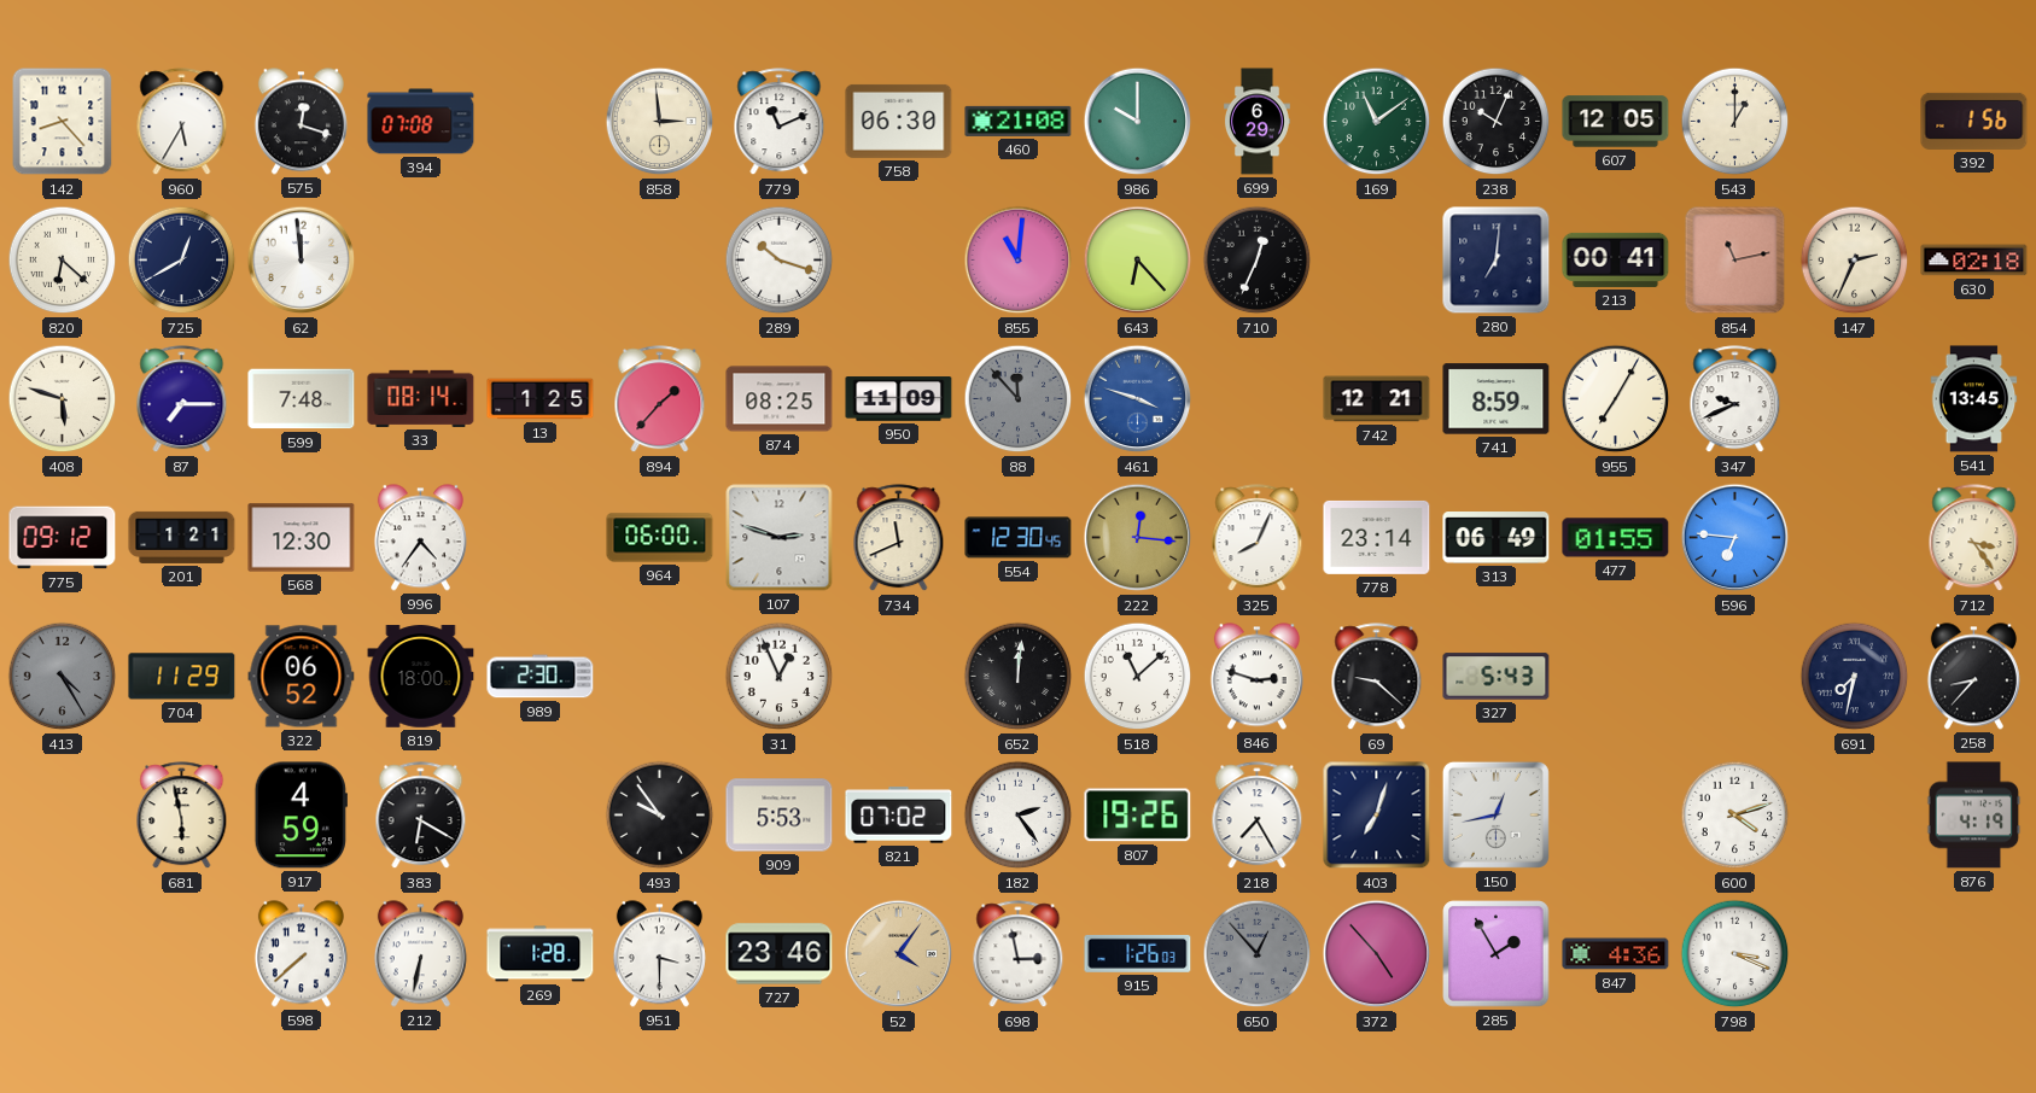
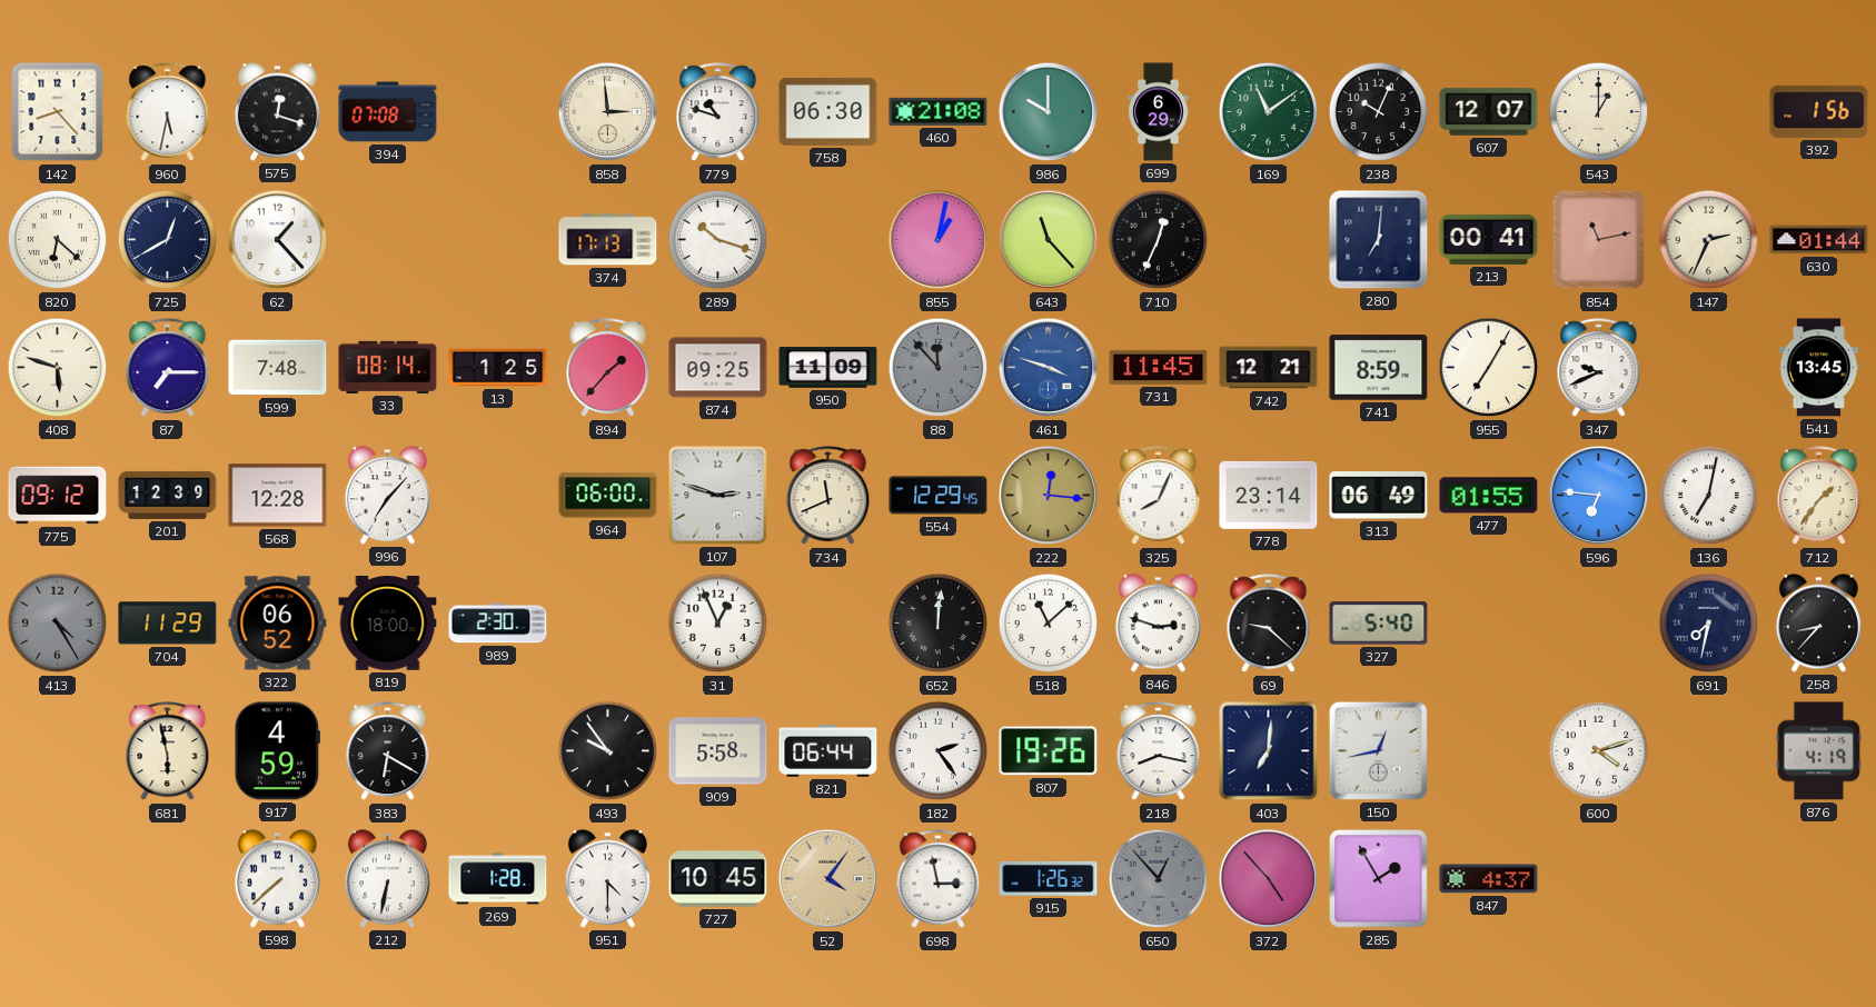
960: 5:35 -> 5:32
779: 11:11 -> 10:48
607: 12:05 -> 12:07
62: 11:59 -> 1:23
374: none -> 17:13
855: 11:01 -> 1:02
643: 6:23 -> 11:23
630: 02:18 -> 01:44
874: 08:25 -> 09:25
731: none -> 11:45
201: 1:21 -> 12:39
568: 12:30 -> 12:28
996: 4:36 -> 7:07
554: 12:30 -> 12:29
136: none -> 7:02
712: 3:24 -> 1:36
327: 5:43 -> 5:40
909: 5:53 -> 5:58
821: 07:02 -> 06:44
218: 7:25 -> 8:17
403: 7:03 -> 7:01
951: 3:30 -> 4:30
727: 23:46 -> 10:45
915: 1:26:03 -> 1:26:32
847: 4:36 -> 4:37
798: 3:19 -> none
